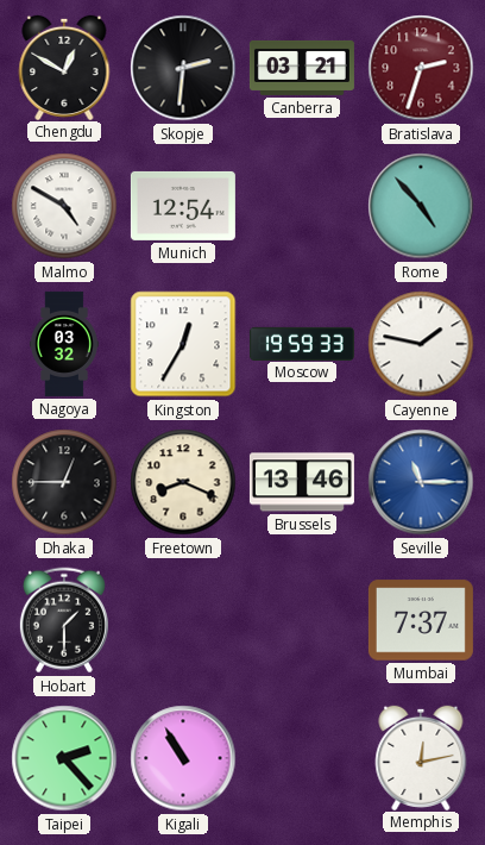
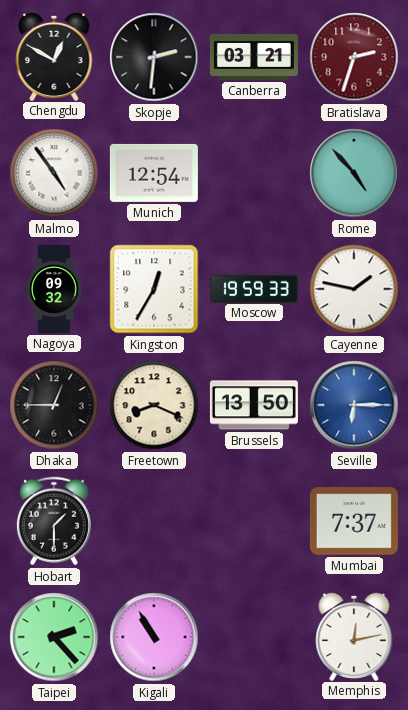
Malmo: 4:50 -> 4:54
Nagoya: 03:32 -> 09:32
Brussels: 13:46 -> 13:50
Seville: 11:15 -> 6:15
